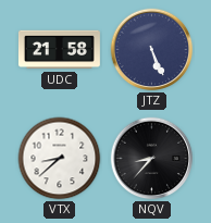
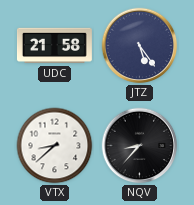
JTZ: 5:26 -> 5:24
